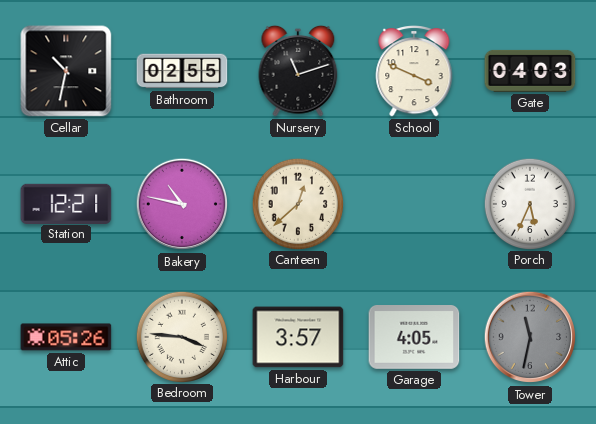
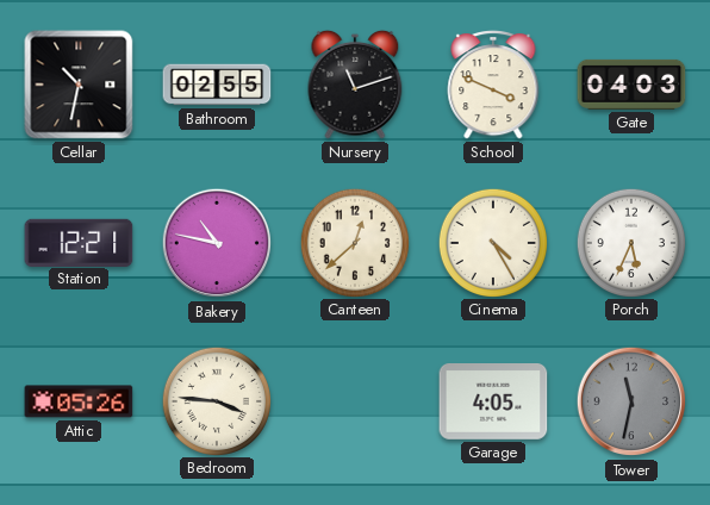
Cinema: none -> 4:25
Harbour: 3:57 -> none
